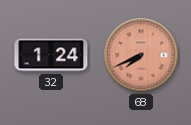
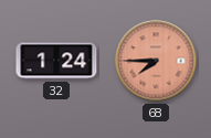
68: 7:41 -> 7:45
